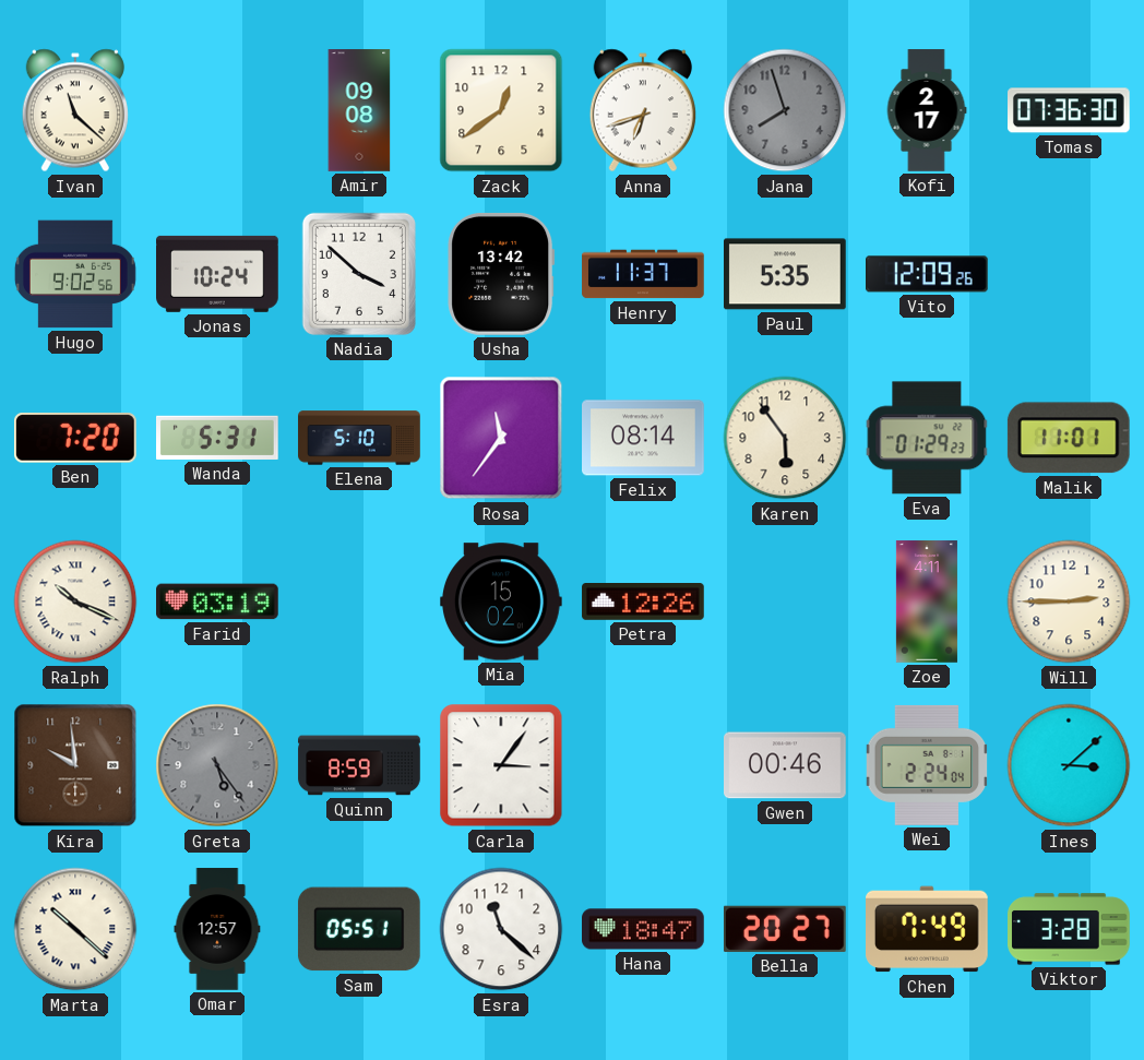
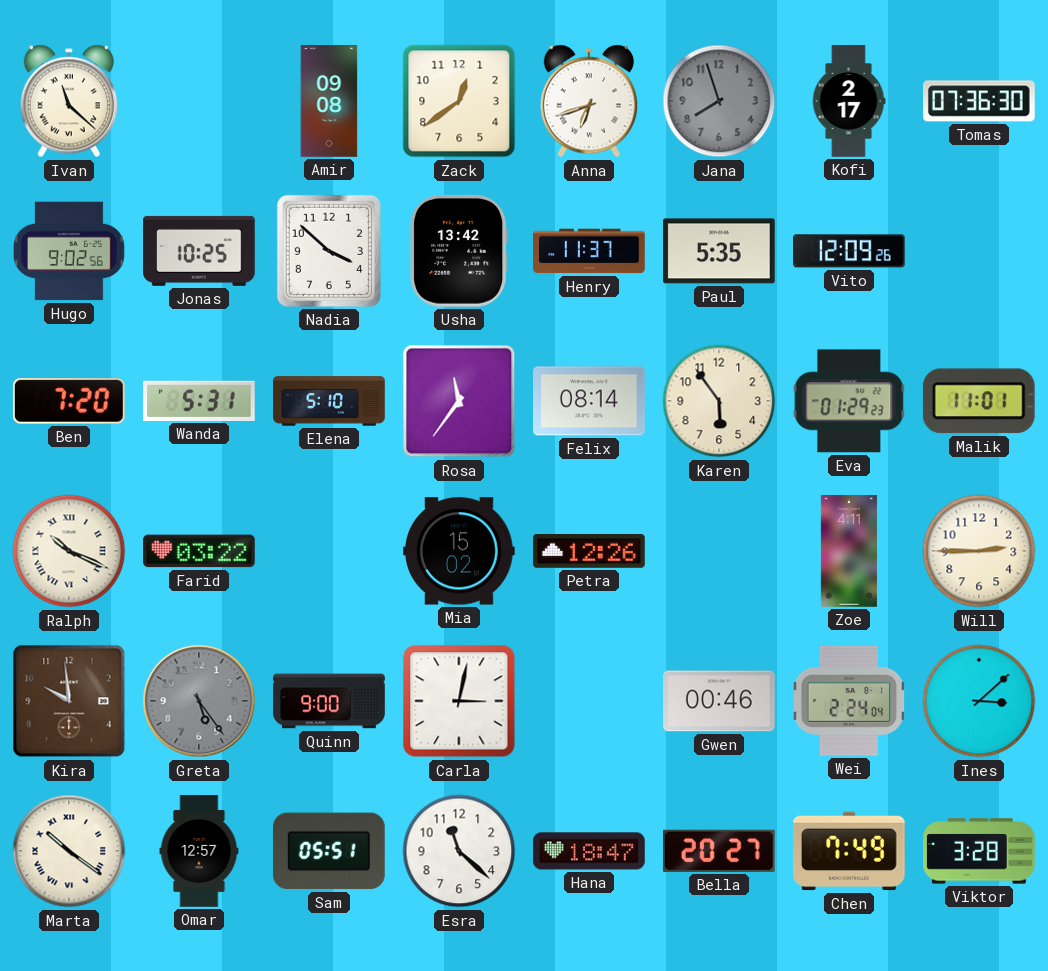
Jonas: 10:24 -> 10:25
Farid: 03:19 -> 03:22
Quinn: 8:59 -> 9:00
Carla: 3:06 -> 3:02
Marta: 10:22 -> 10:21
